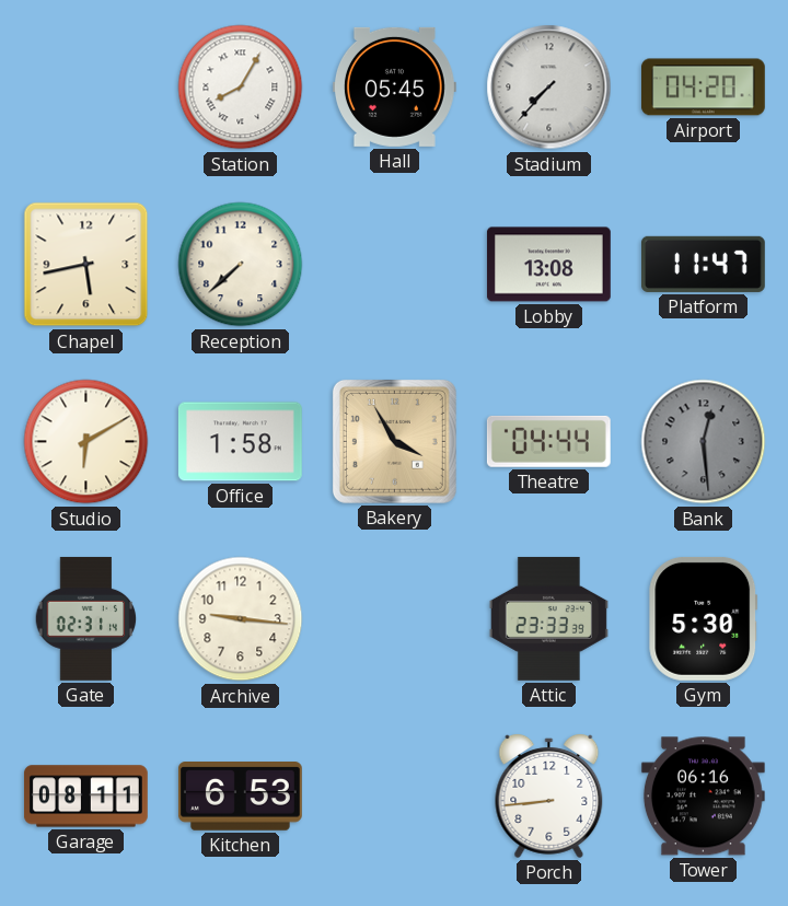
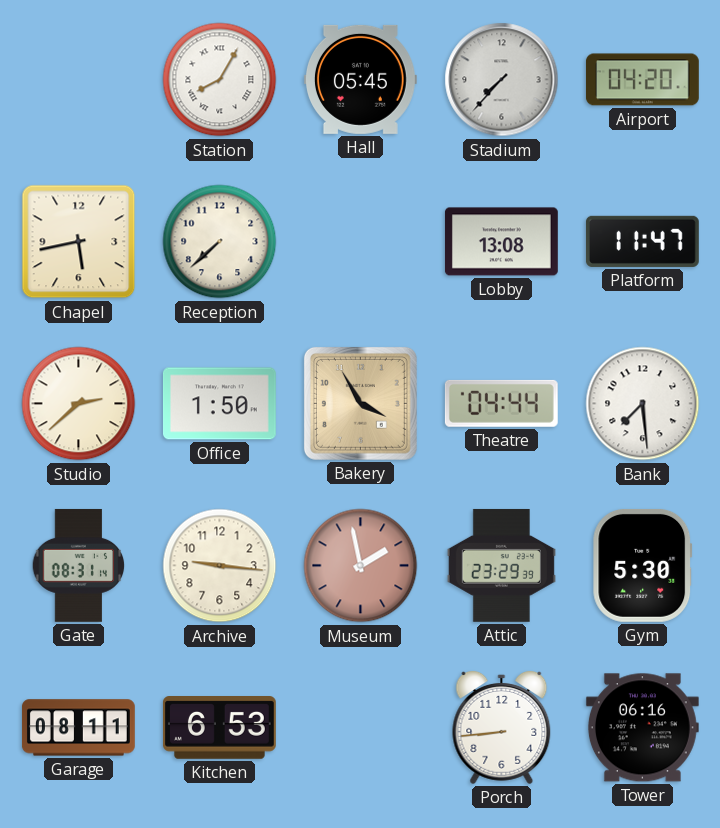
Studio: 6:10 -> 2:38
Office: 1:58 -> 1:50
Bank: 12:29 -> 7:29
Bank dial: grey -> white
Gate: 02:31 -> 08:31
Museum: none -> 1:58
Attic: 23:33 -> 23:29
